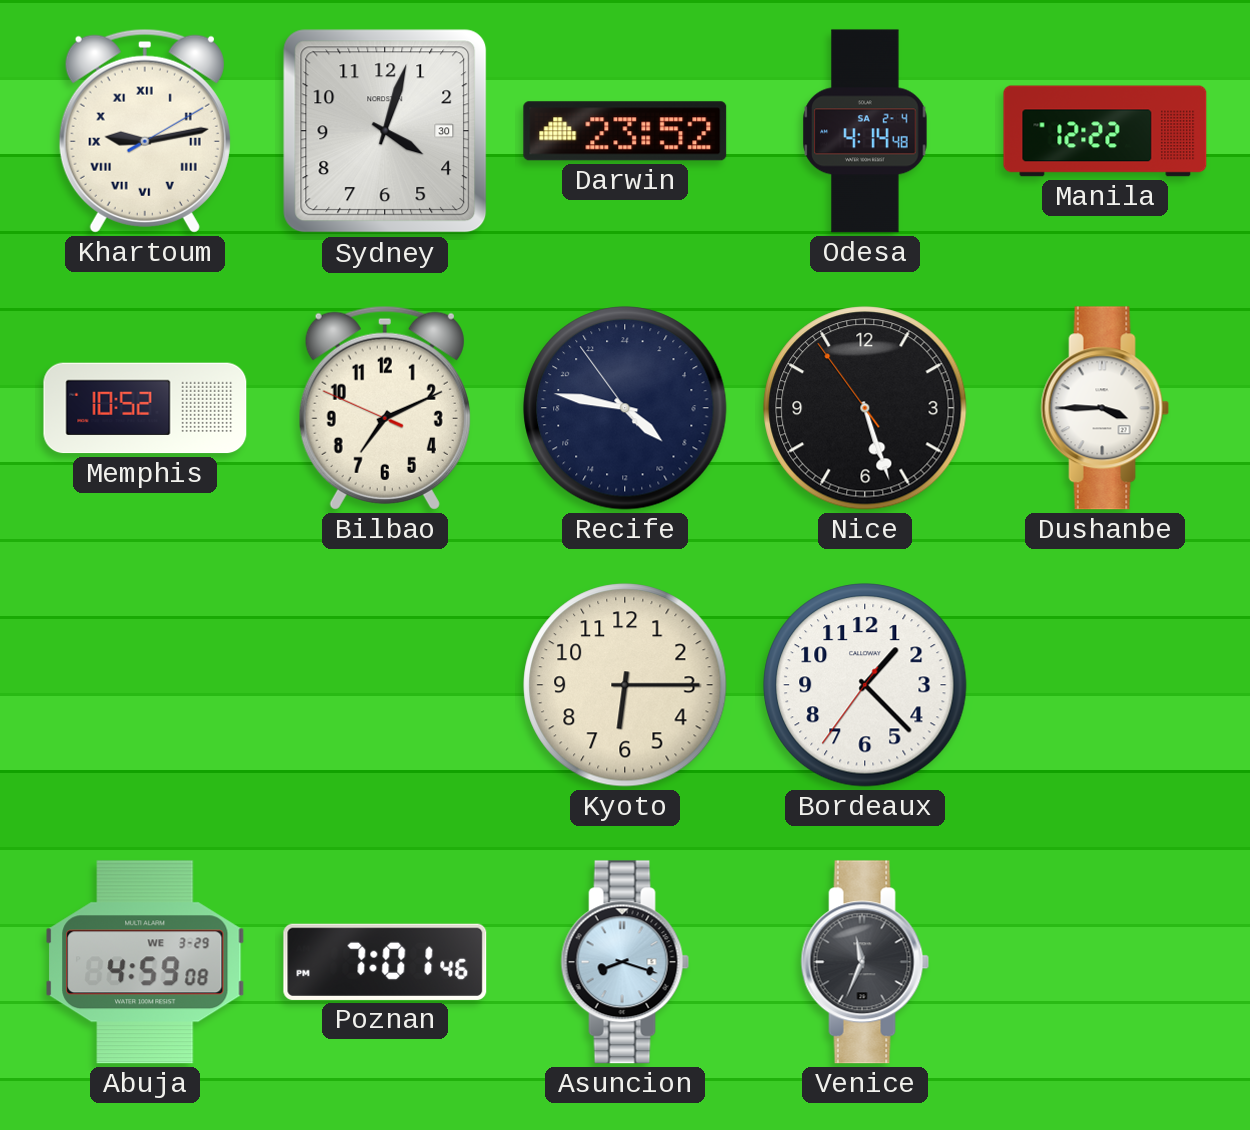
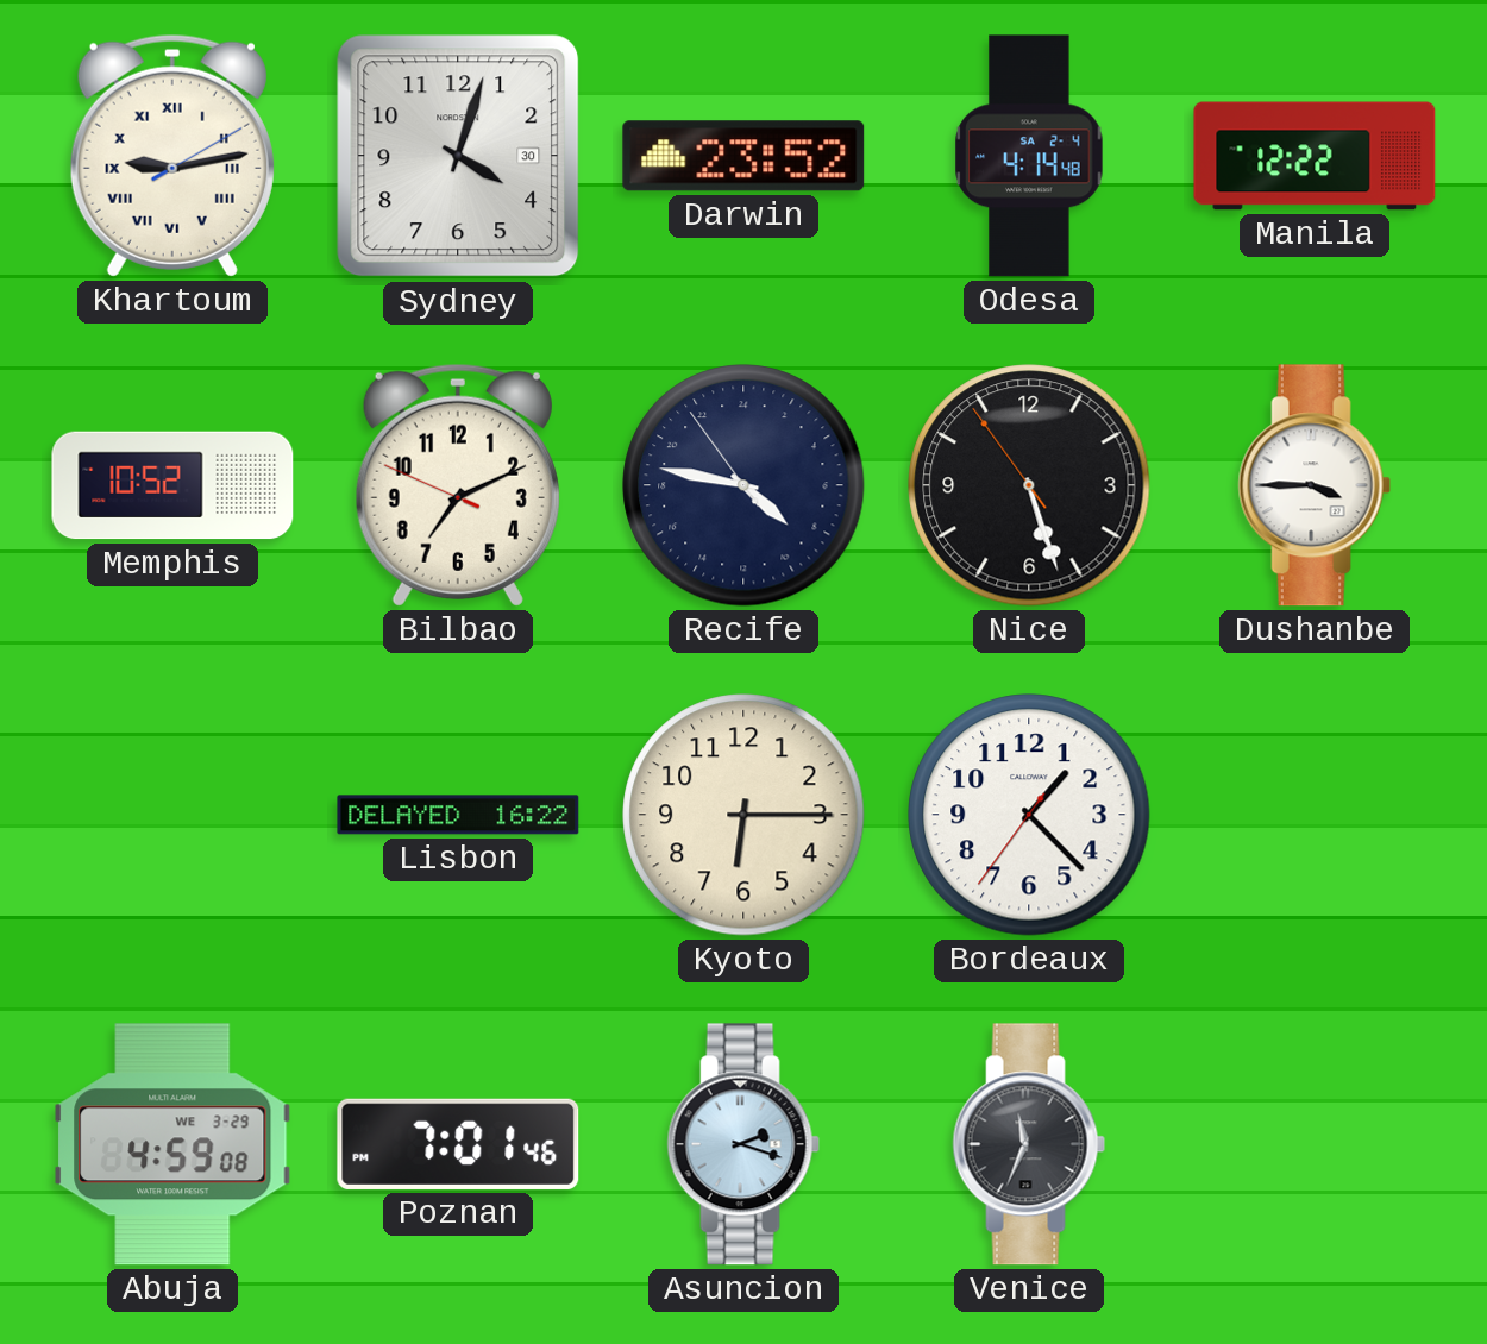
Lisbon: none -> 16:22
Asuncion: 8:18 -> 2:18
